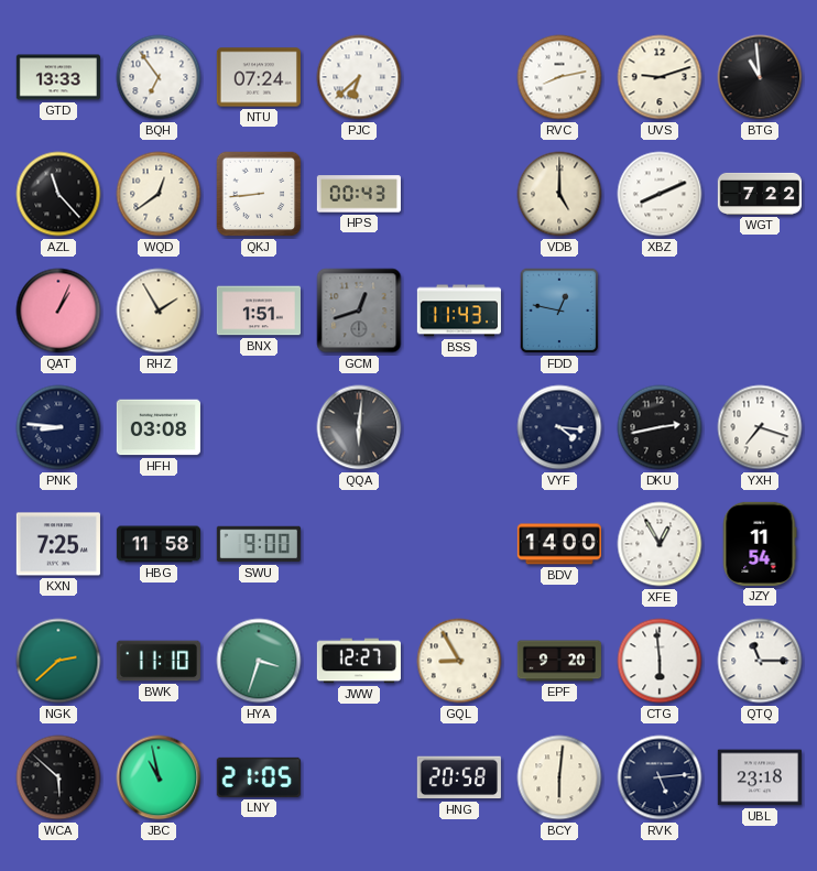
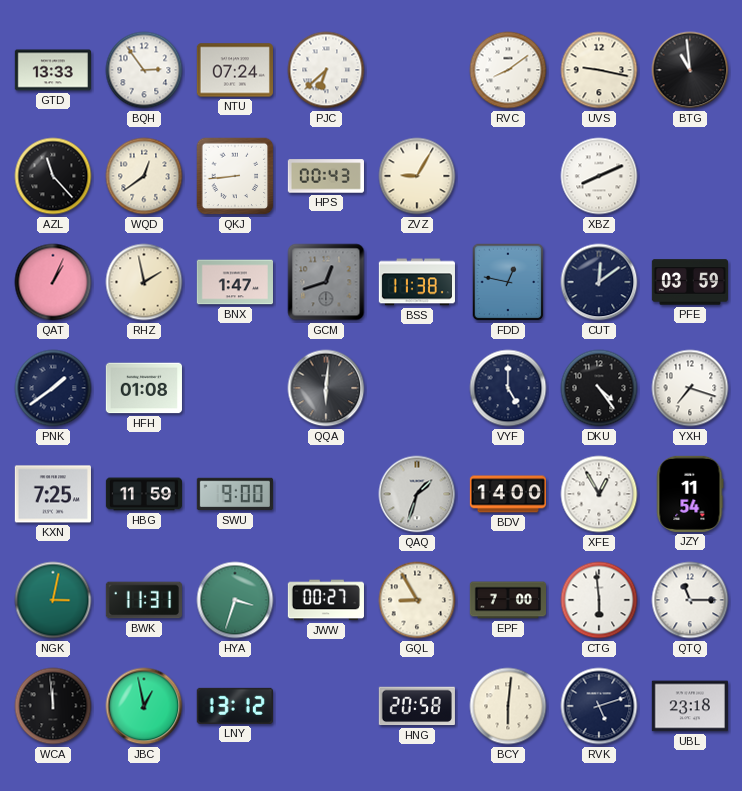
BQH: 6:54 -> 2:54
RVC: 8:13 -> 8:09
UVS: 9:12 -> 9:17
ZVZ: none -> 9:05
VDB: 5:00 -> none
WGT: 7:22 -> none
RHZ: 1:55 -> 1:58
BNX: 1:51 -> 1:47
BSS: 11:43 -> 11:38
CUT: none -> 12:09
PFE: none -> 03:59
PNK: 8:46 -> 1:39
HFH: 03:08 -> 01:08
VYF: 4:16 -> 5:00
DKU: 2:43 -> 4:24
HBG: 11:58 -> 11:59
QAQ: none -> 1:33
NGK: 2:38 -> 3:02
BWK: 11:10 -> 11:31
JWW: 12:27 -> 00:27
EPF: 9:20 -> 7:00
WCA: 5:52 -> 11:59
JBC: 10:58 -> 12:58
LNY: 21:05 -> 13:12
RVK: 5:14 -> 5:12
